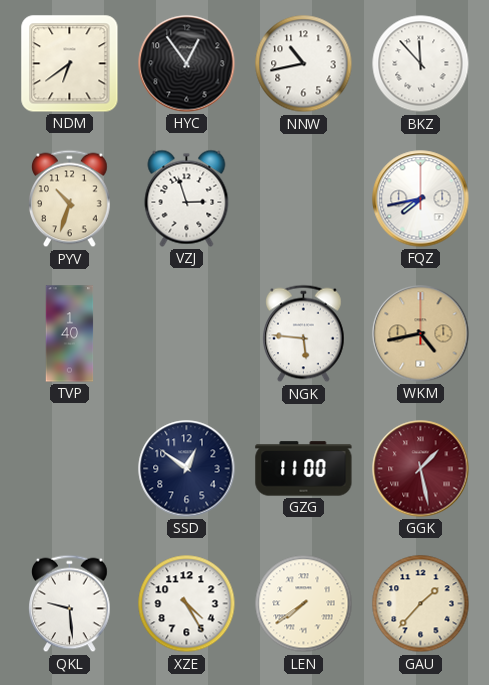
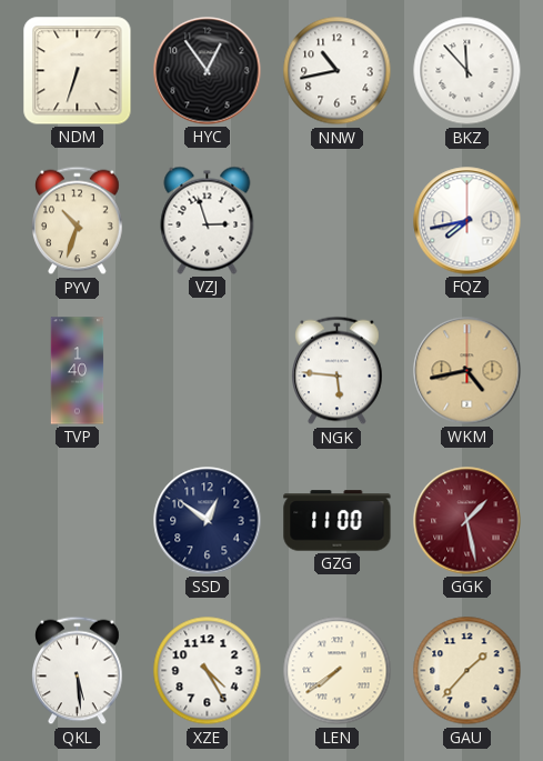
NDM: 6:39 -> 6:33
QKL: 9:29 -> 5:29
